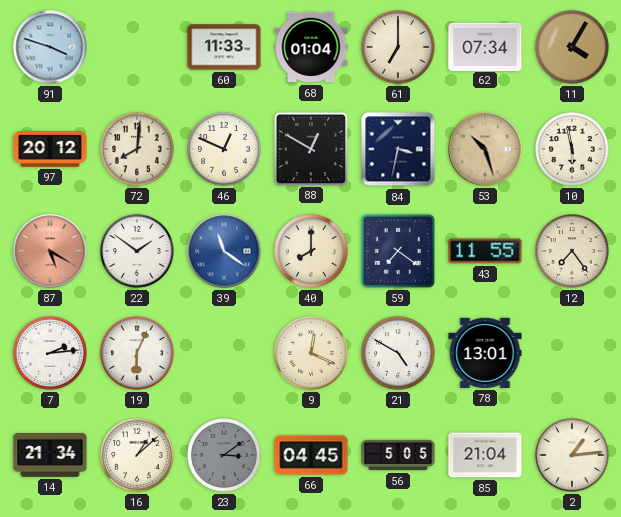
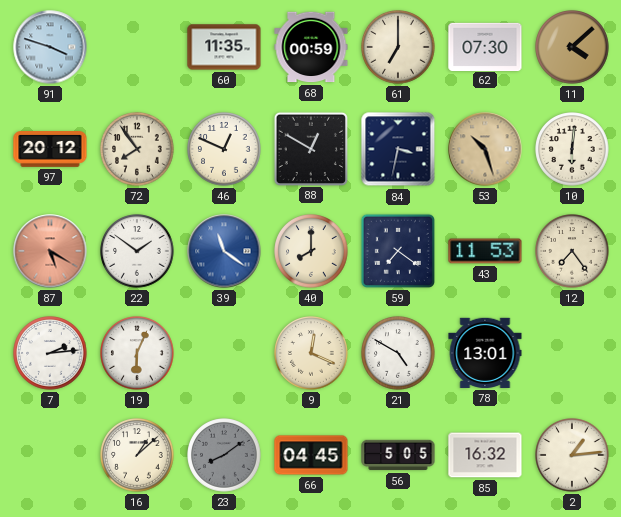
60: 11:33 -> 11:35
68: 01:04 -> 00:59
62: 07:34 -> 07:30
11: 4:05 -> 4:08
72: 8:01 -> 7:54
10: 5:58 -> 6:01
43: 11:55 -> 11:53
14: 21:34 -> none
23: 3:09 -> 8:09
85: 21:04 -> 16:32
